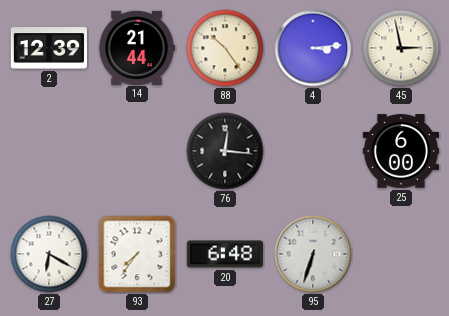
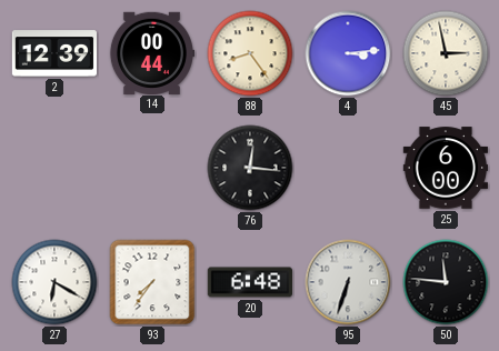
14: 21:44 -> 00:44
88: 10:24 -> 8:24
50: none -> 11:46
